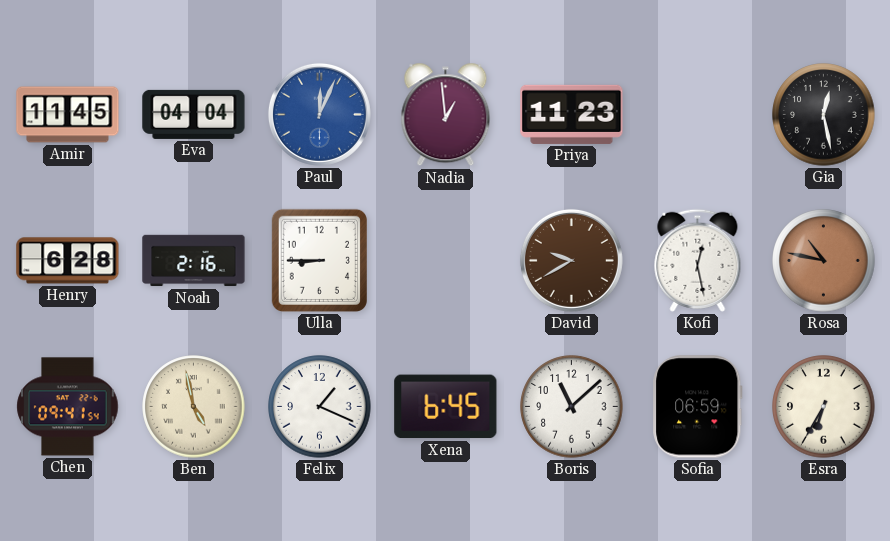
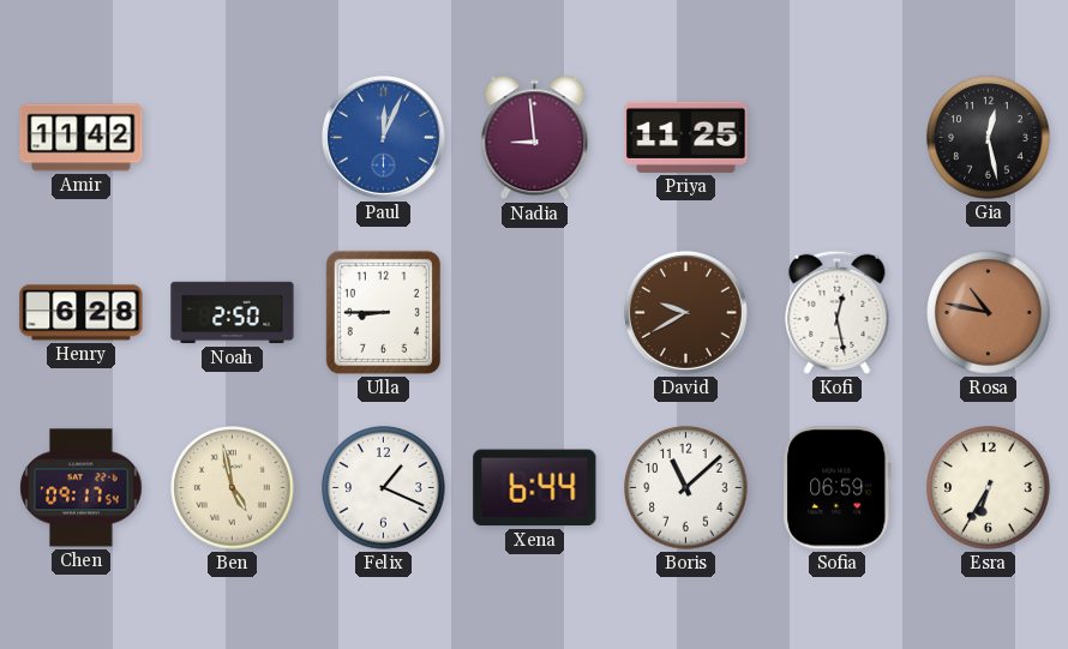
Amir: 11:45 -> 11:42
Eva: 04:04 -> none
Nadia: 12:59 -> 8:59
Priya: 11:23 -> 11:25
Noah: 2:16 -> 2:50
Chen: 09:41 -> 09:17
Xena: 6:45 -> 6:44
